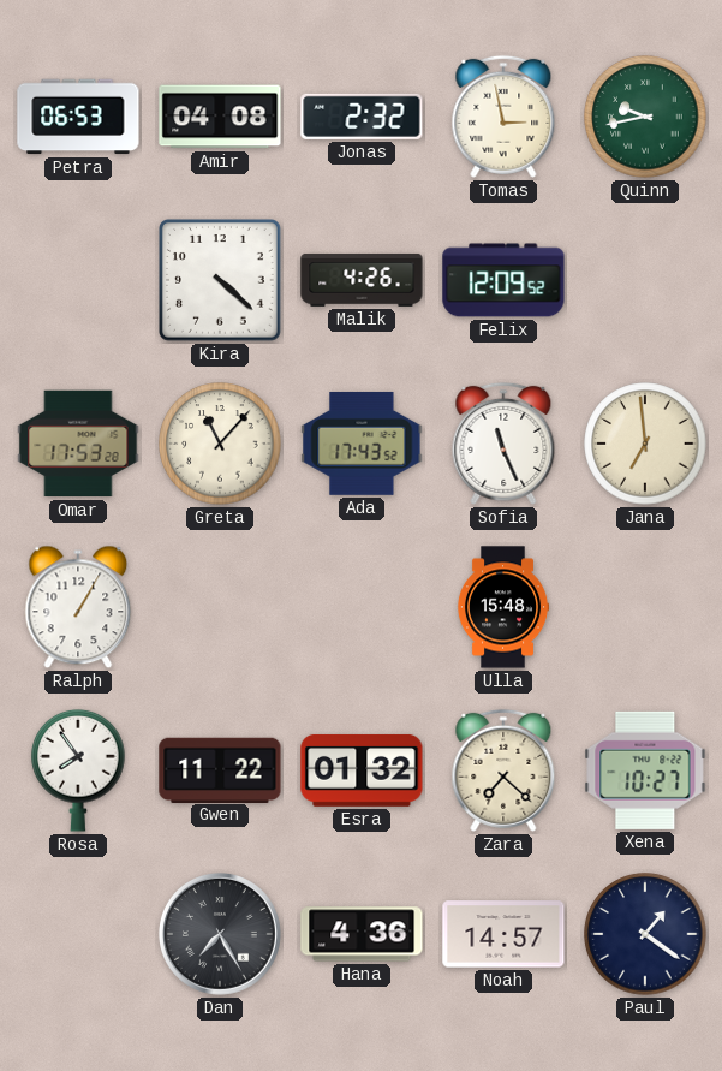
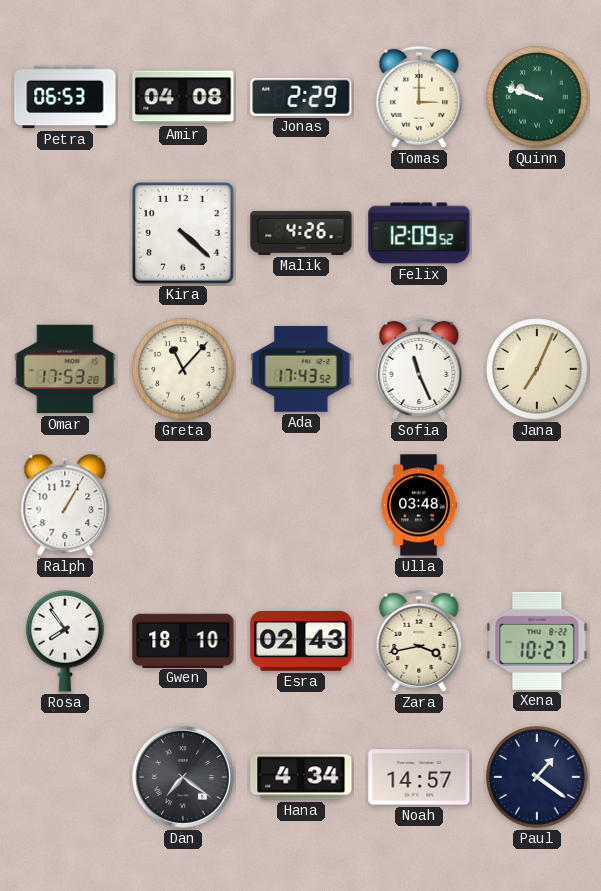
Jonas: 2:32 -> 2:29
Tomas: 2:58 -> 3:00
Quinn: 9:43 -> 9:48
Jana: 6:59 -> 7:04
Ulla: 15:48 -> 03:48
Gwen: 11:22 -> 18:10
Esra: 01:32 -> 02:43
Zara: 7:22 -> 3:43
Dan: 7:25 -> 7:21
Hana: 4:36 -> 4:34
